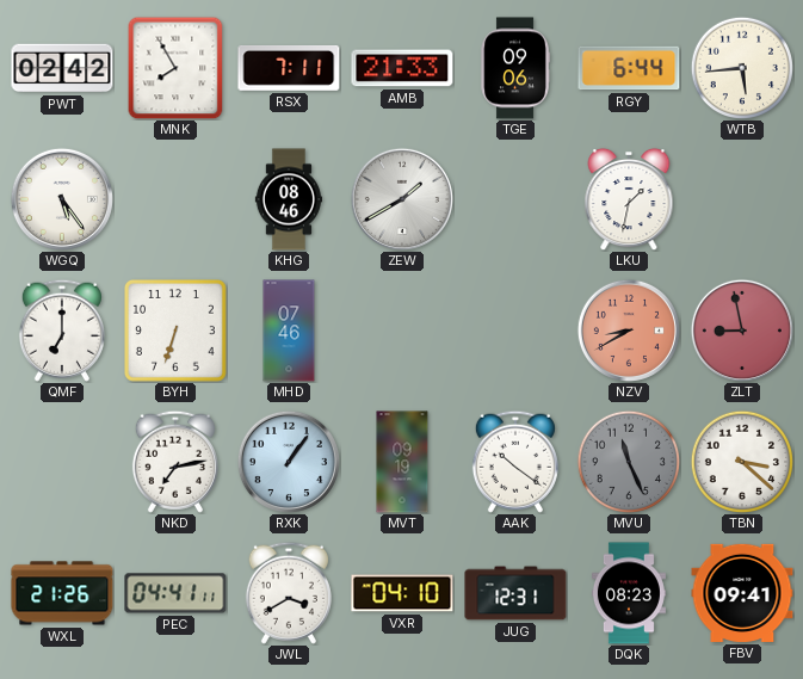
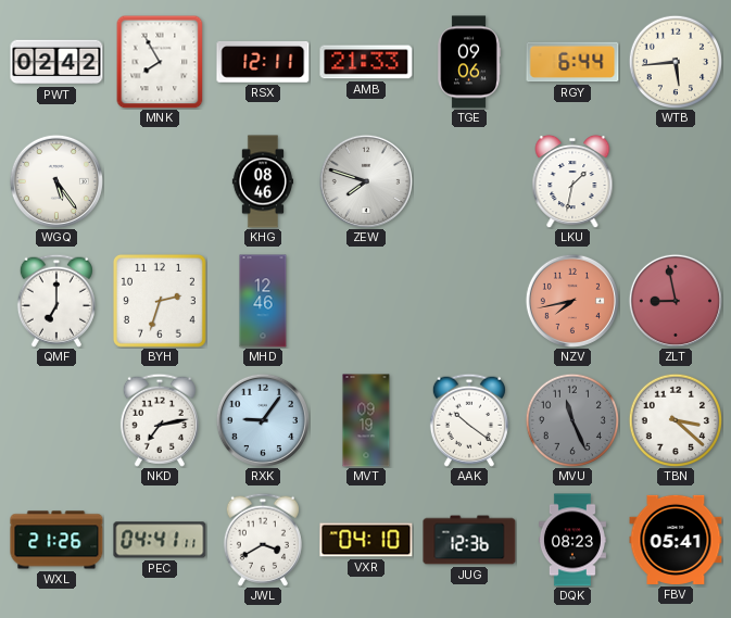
RSX: 7:11 -> 12:11
ZEW: 1:40 -> 7:48
BYH: 6:33 -> 2:33
MHD: 07:46 -> 12:46
NZV: 8:40 -> 7:43
RXK: 1:06 -> 9:06
JUG: 12:31 -> 12:36
FBV: 09:41 -> 05:41
